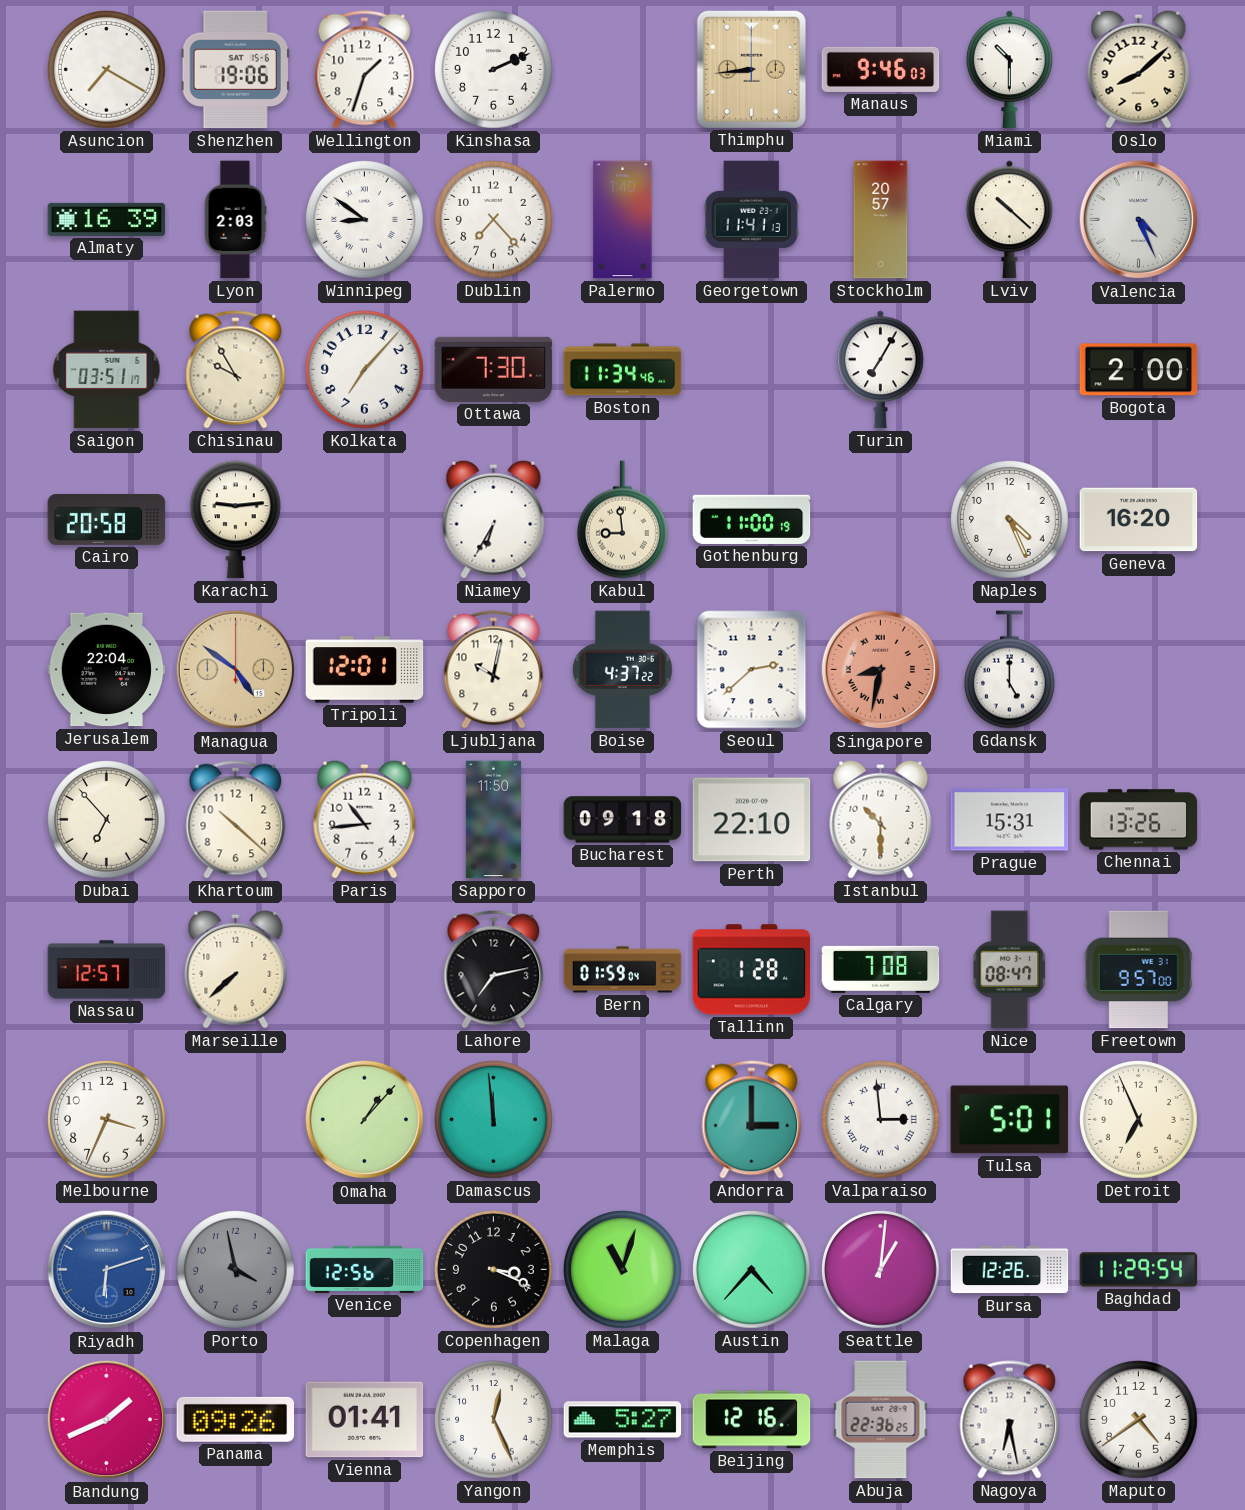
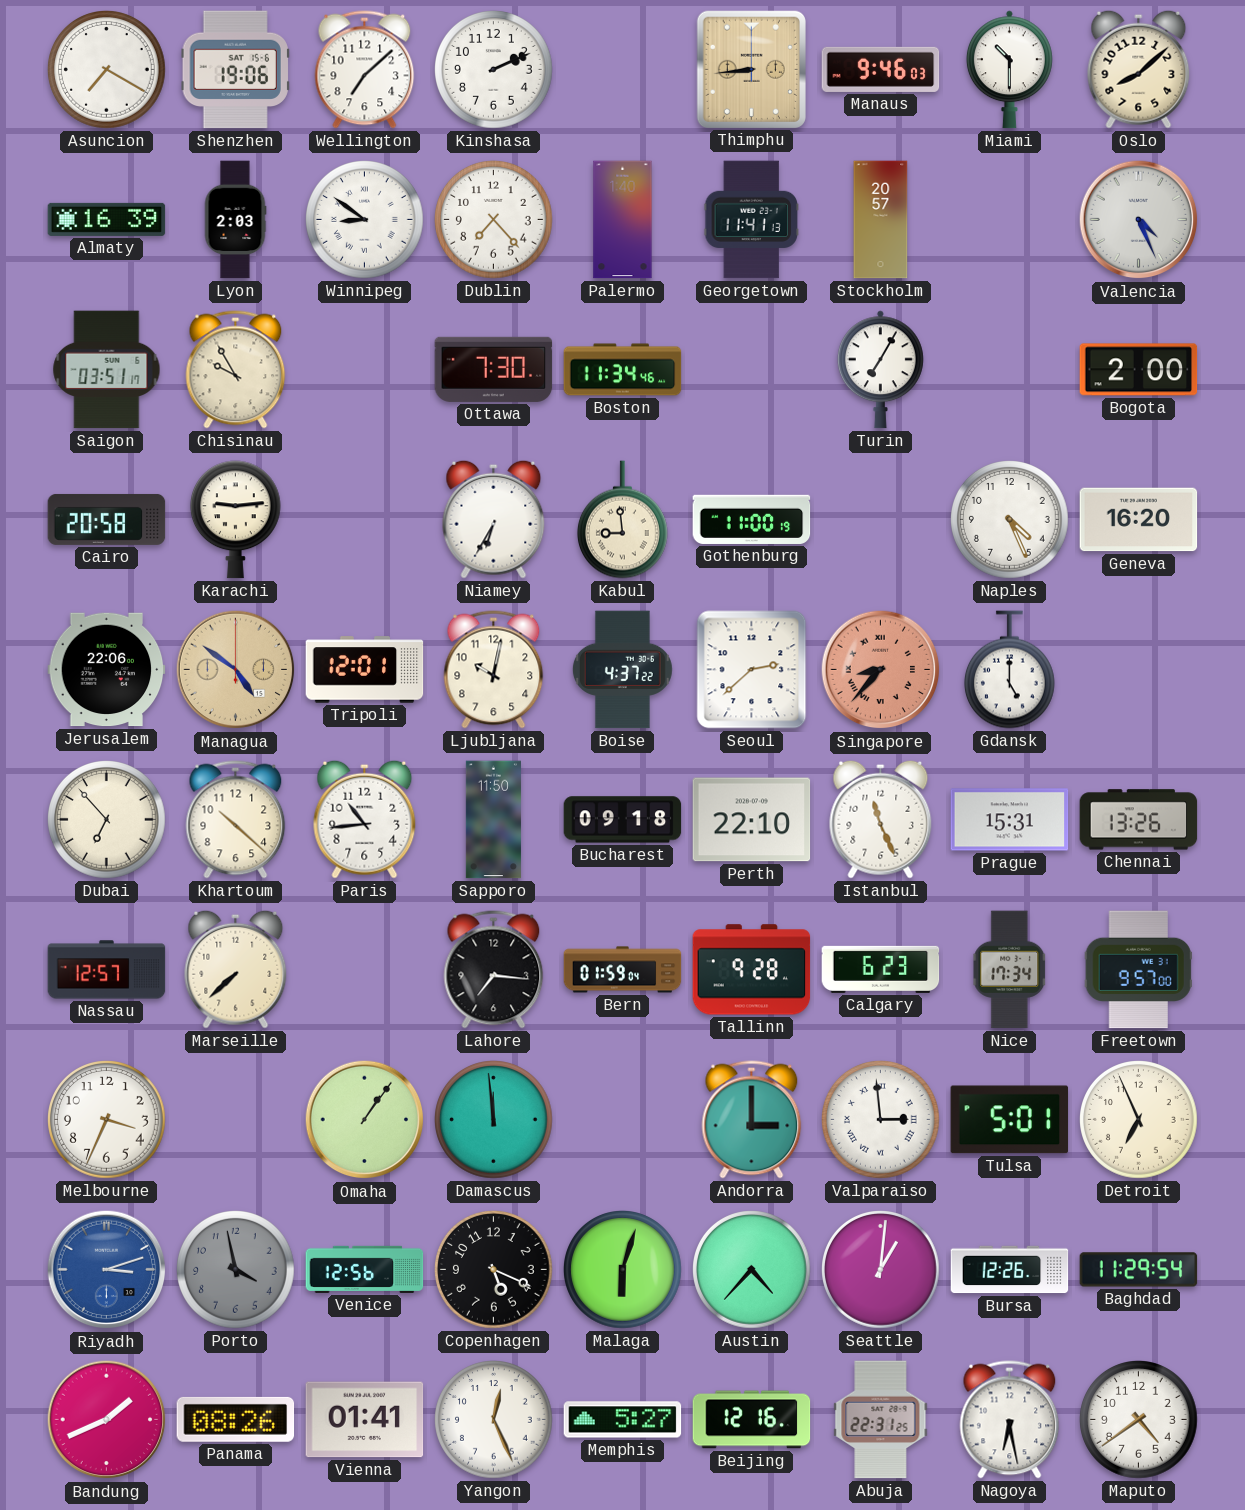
Wellington: 1:33 -> 7:08
Lviv: 10:22 -> none
Kolkata: 7:07 -> none
Jerusalem: 22:04 -> 22:06
Singapore: 8:32 -> 8:37
Istanbul: 10:30 -> 11:26
Lahore: 7:13 -> 7:16
Tallinn: 1:28 -> 9:28
Calgary: 7:08 -> 6:23
Nice: 08:47 -> 17:34
Omaha: 1:07 -> 1:06
Riyadh: 6:12 -> 3:12
Copenhagen: 3:19 -> 5:19
Malaga: 11:03 -> 6:03
Panama: 09:26 -> 08:26
Abuja: 22:36 -> 22:31
